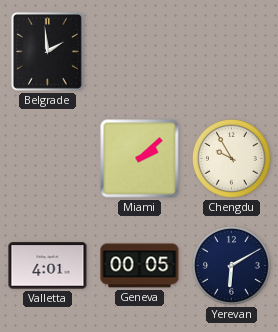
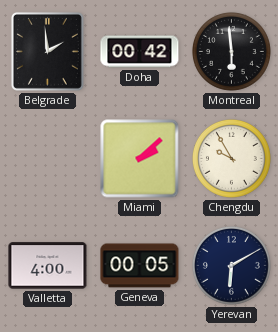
Doha: none -> 00:42
Montreal: none -> 5:59
Valletta: 4:01 -> 4:00
